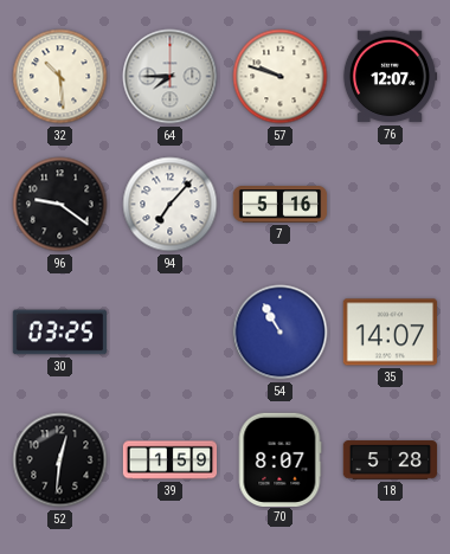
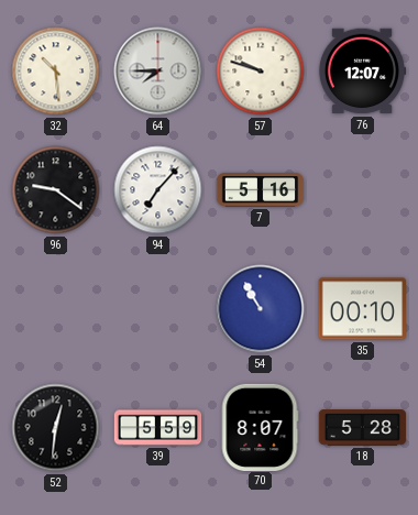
30: 03:25 -> none
35: 14:07 -> 00:10
39: 1:59 -> 5:59
